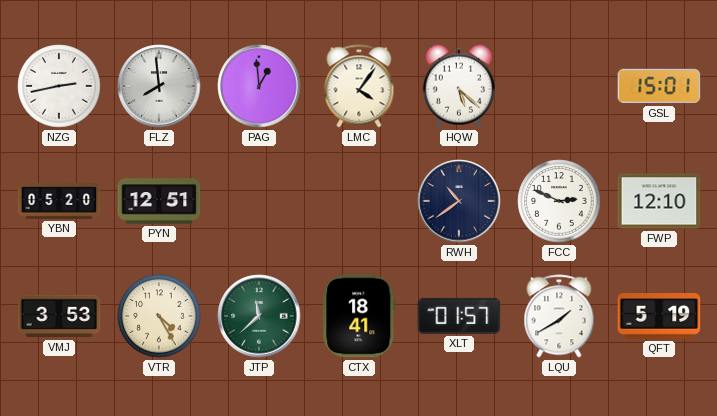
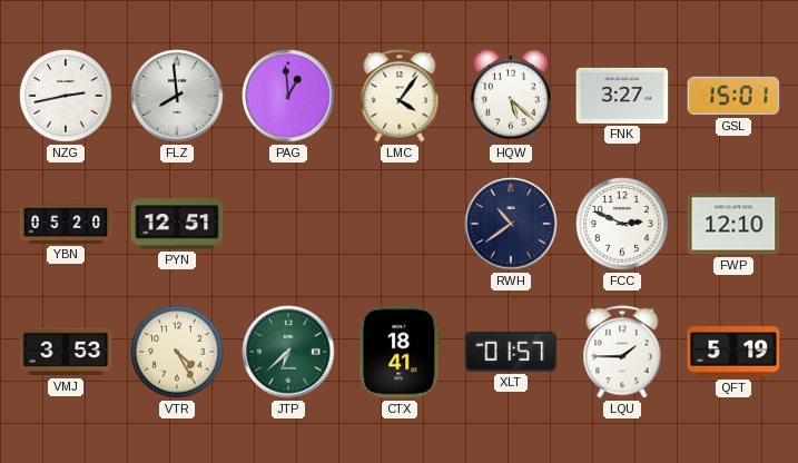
FNK: none -> 3:27
JTP: 11:38 -> 6:38
LQU: 1:40 -> 1:45
